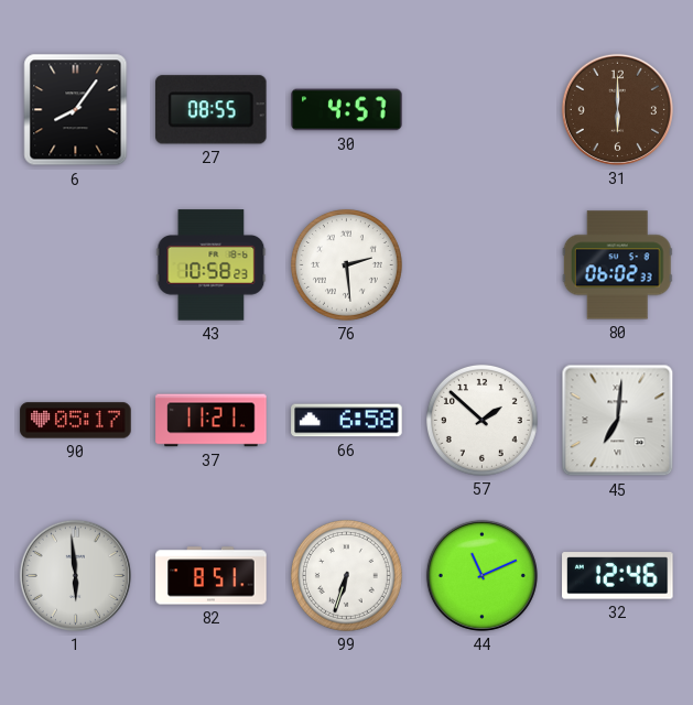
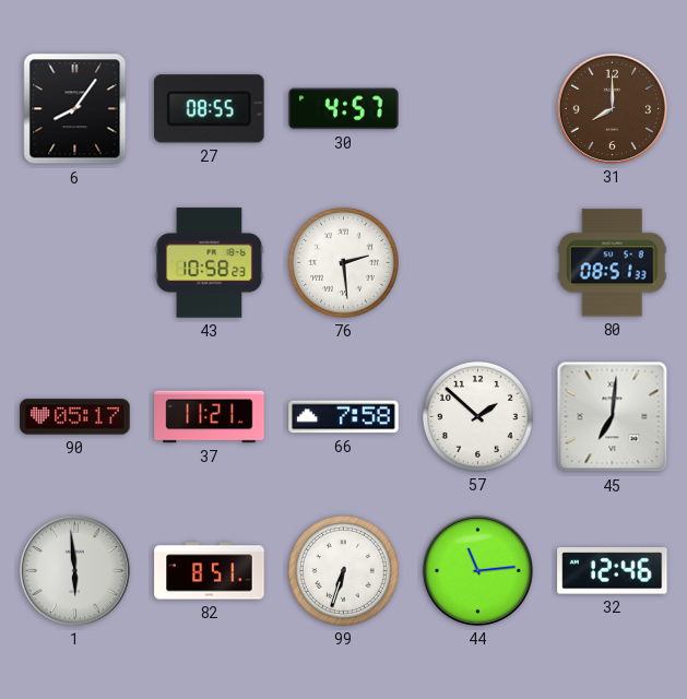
31: 6:00 -> 8:00
80: 06:02 -> 08:51
66: 6:58 -> 7:58
44: 11:11 -> 11:14
